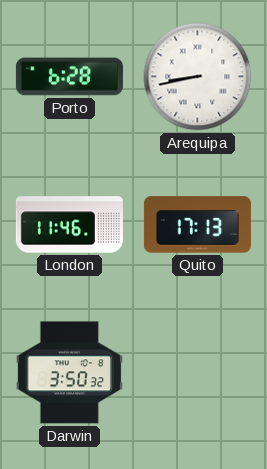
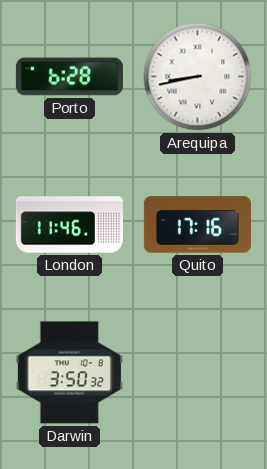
Quito: 17:13 -> 17:16
